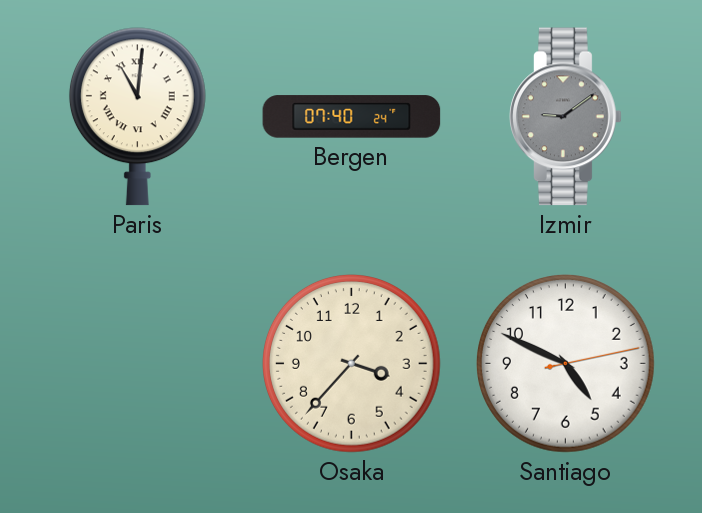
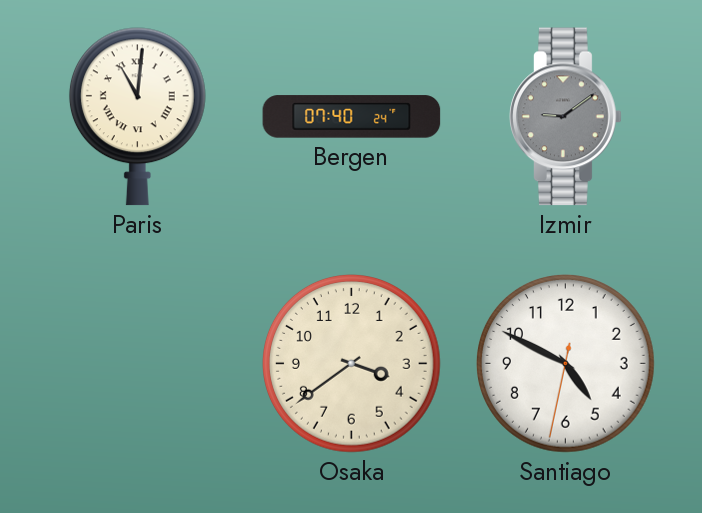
Osaka: 3:37 -> 3:39
Santiago: 4:49:13 -> 4:49:32
